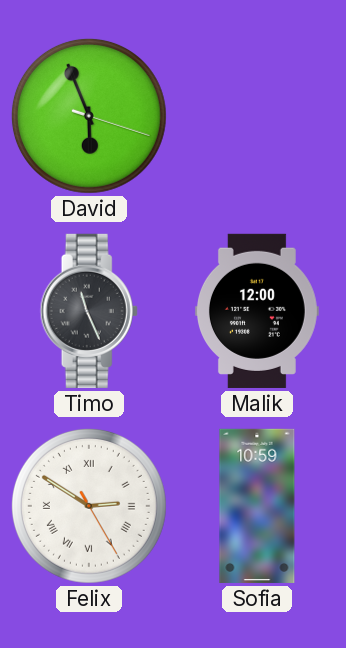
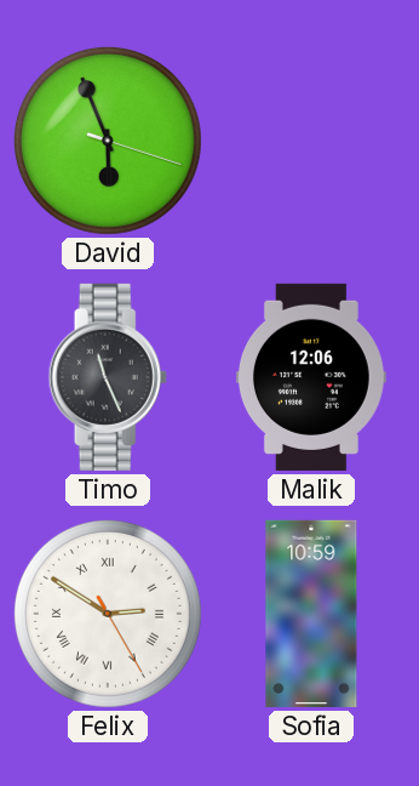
Malik: 12:00 -> 12:06
